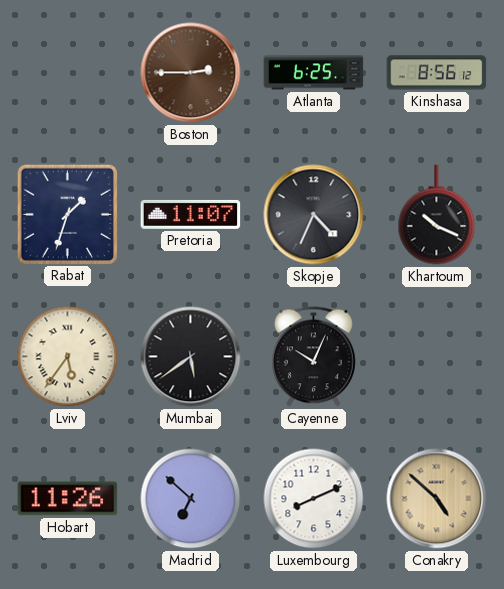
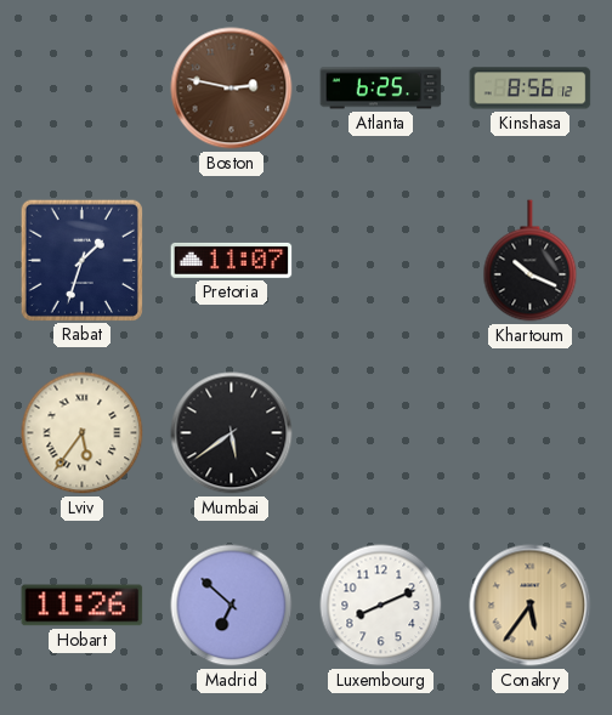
Boston: 2:45 -> 2:47
Skopje: 4:34 -> none
Cayenne: 10:04 -> none
Conakry: 4:52 -> 5:36
